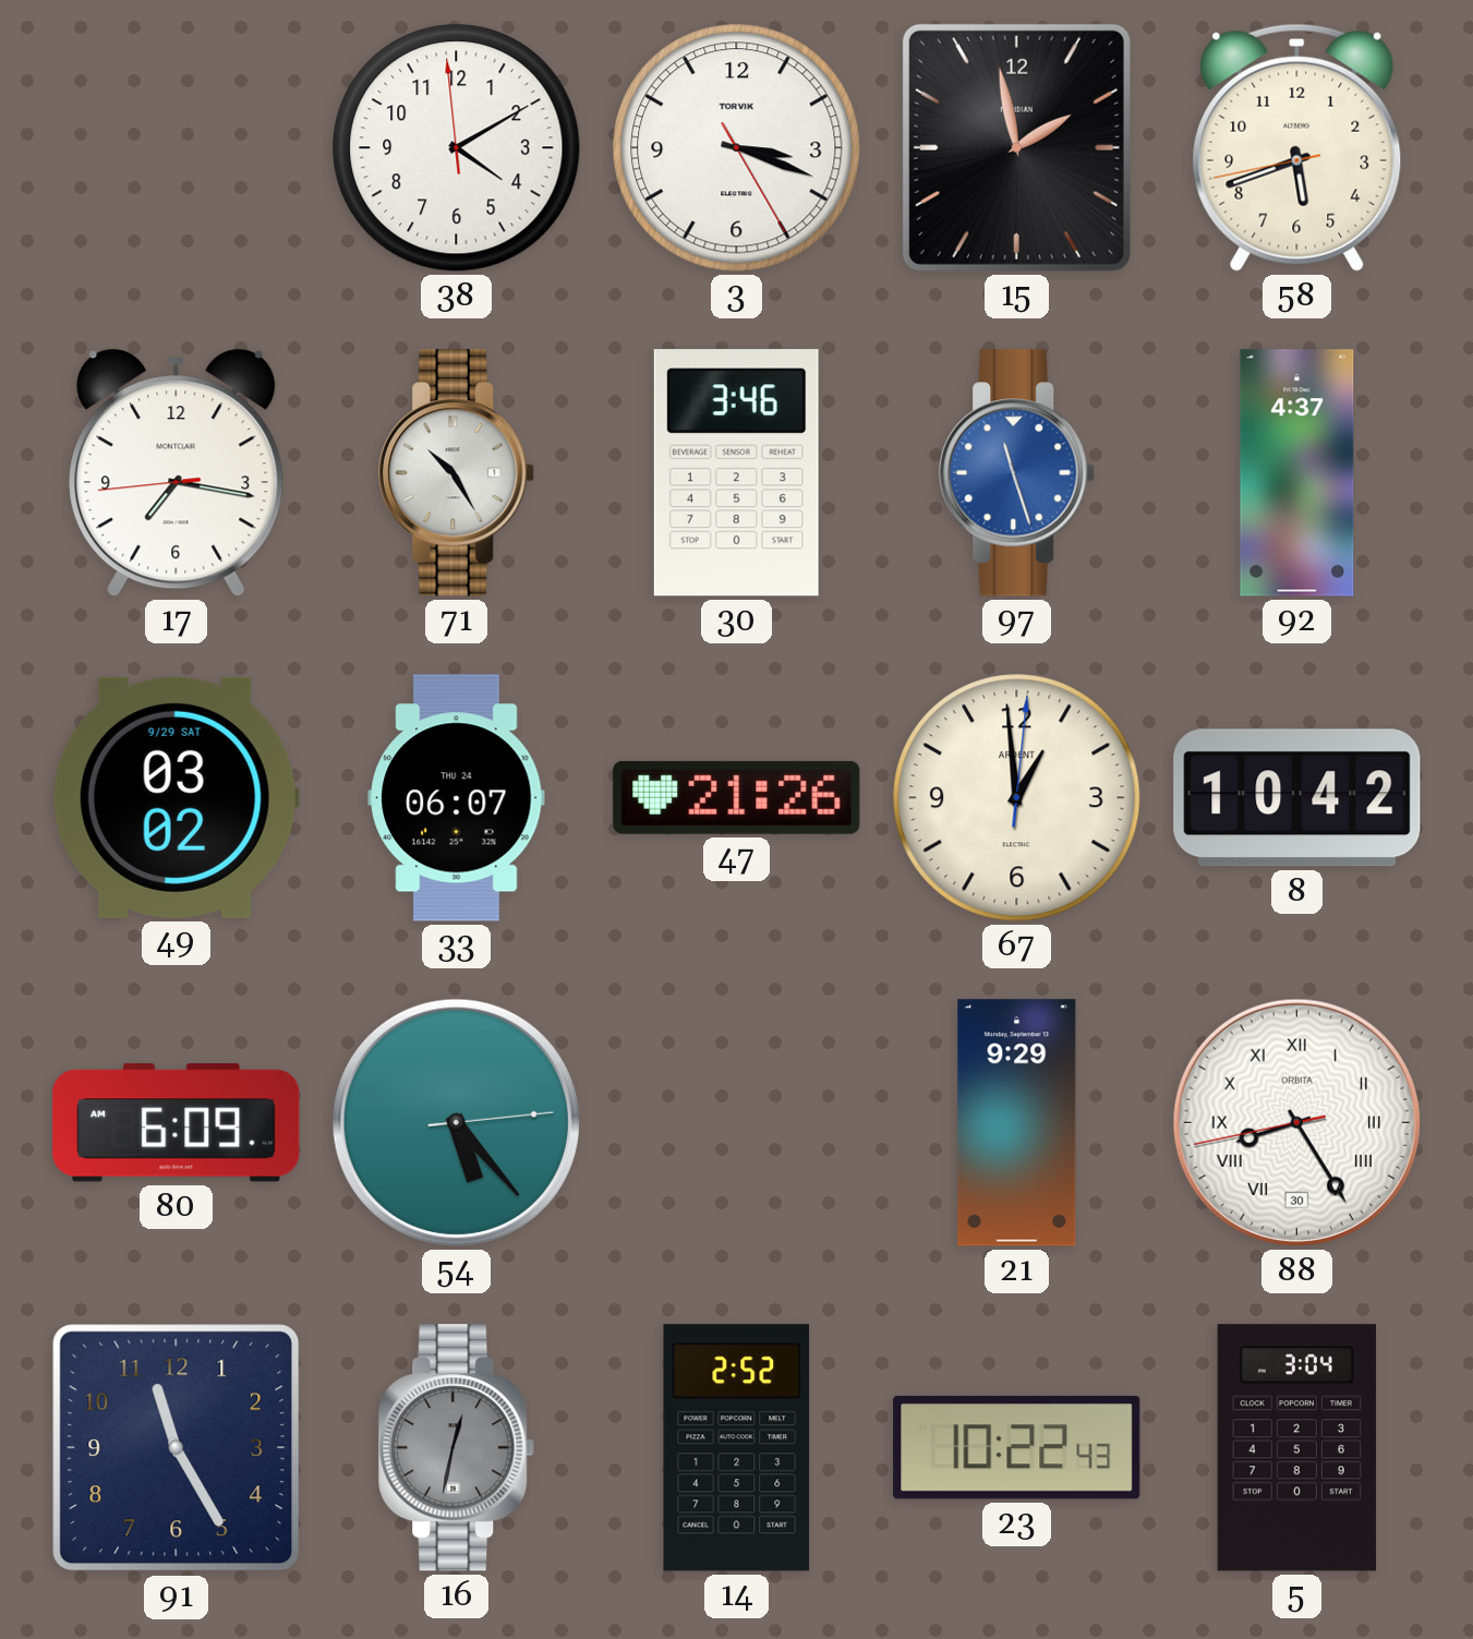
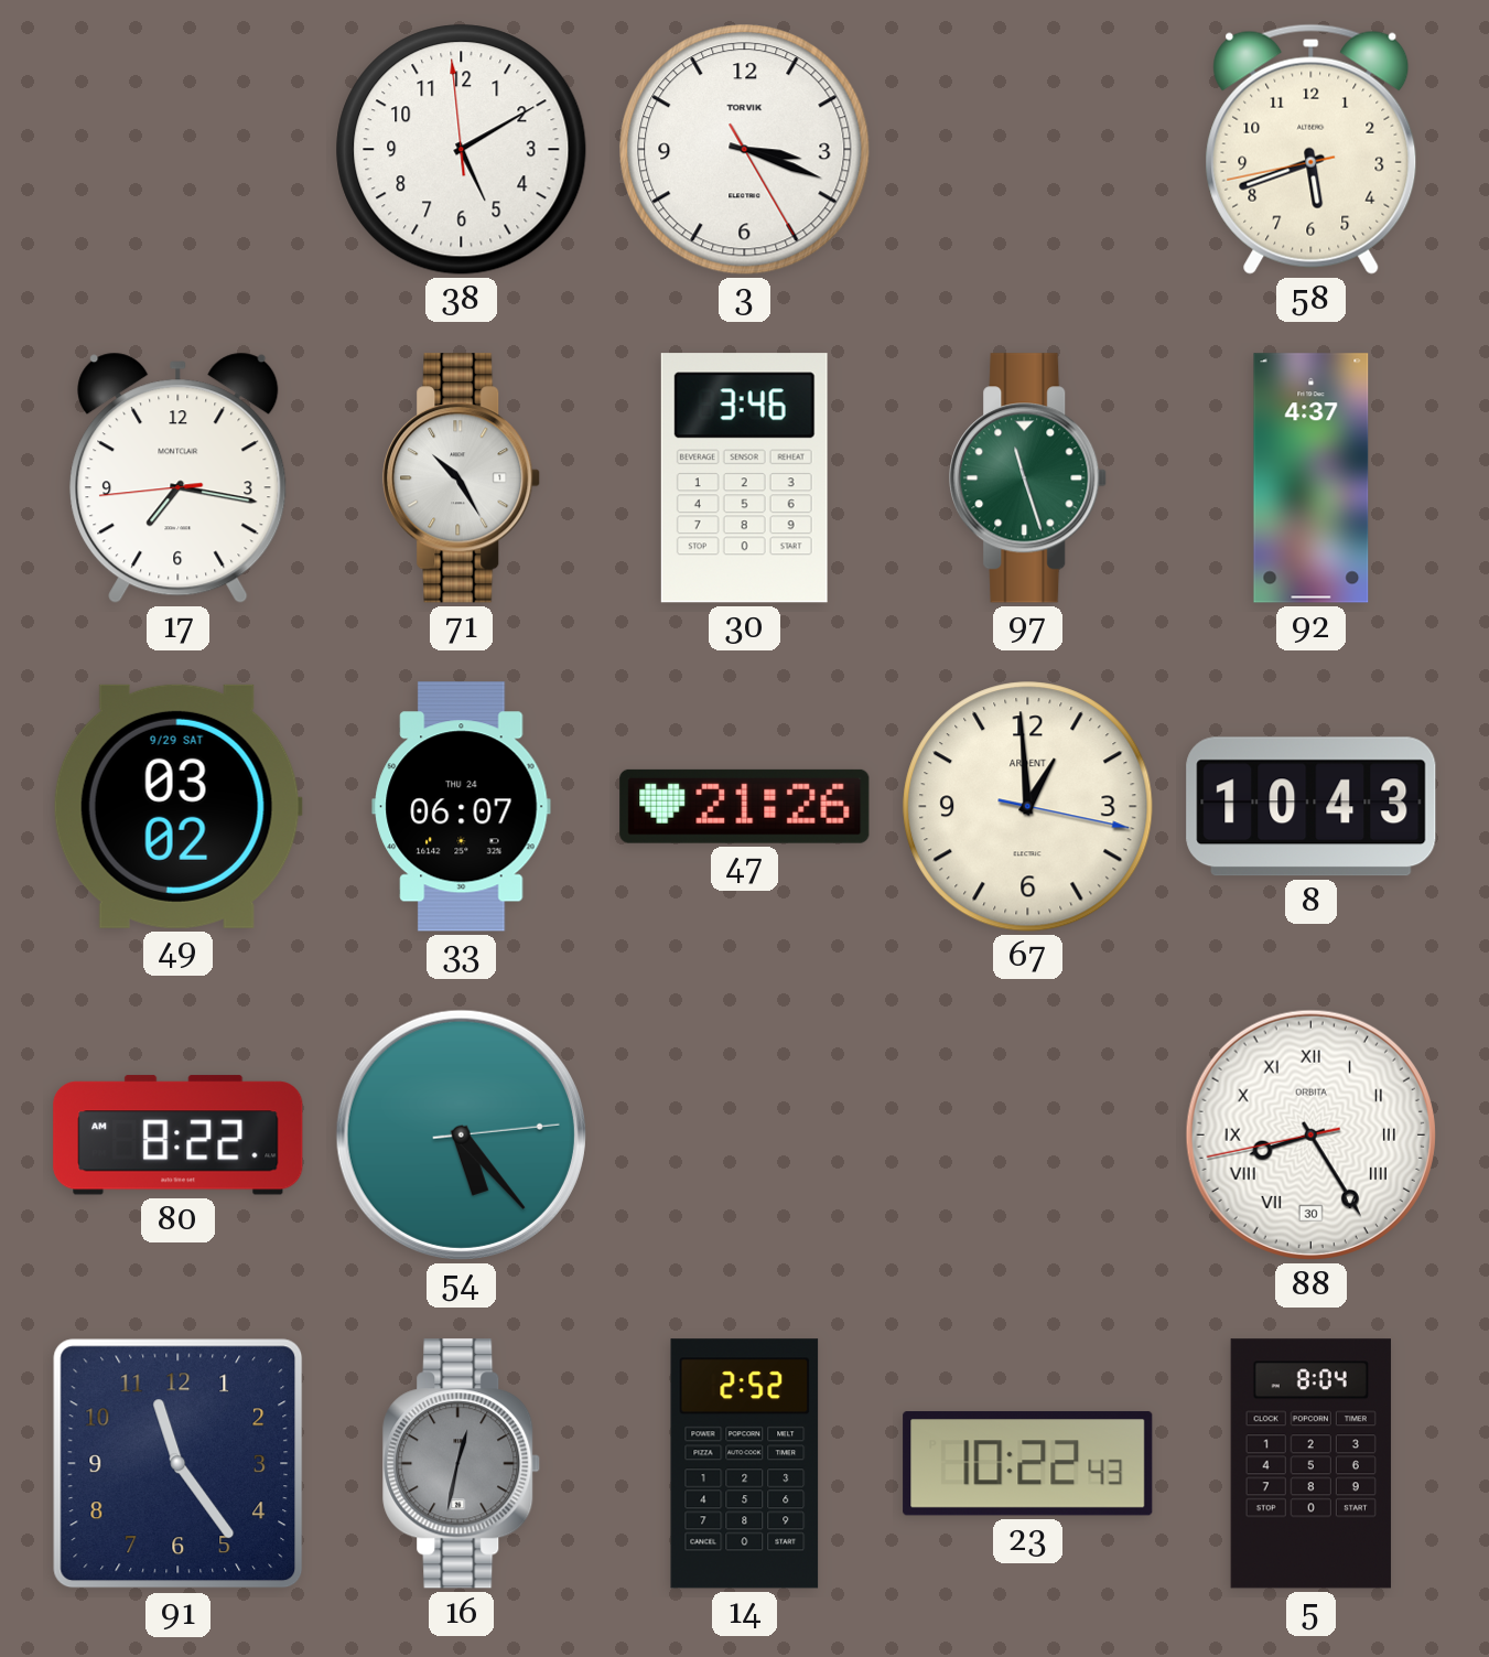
38: 4:09 -> 5:09
15: 1:58 -> none
97 dial: blue -> green
67: 12:59:01 -> 12:59:17
8: 10:42 -> 10:43
80: 6:09 -> 8:22
21: 9:29 -> none
91: 11:25 -> 11:24
5: 3:04 -> 8:04
